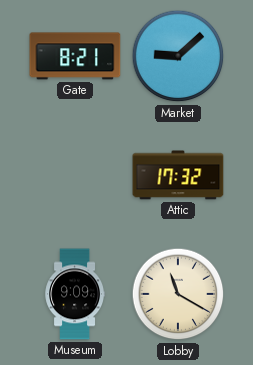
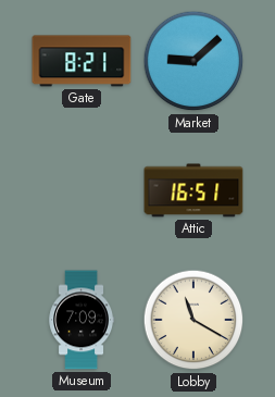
Attic: 17:32 -> 16:51
Museum: 9:09 -> 7:09
